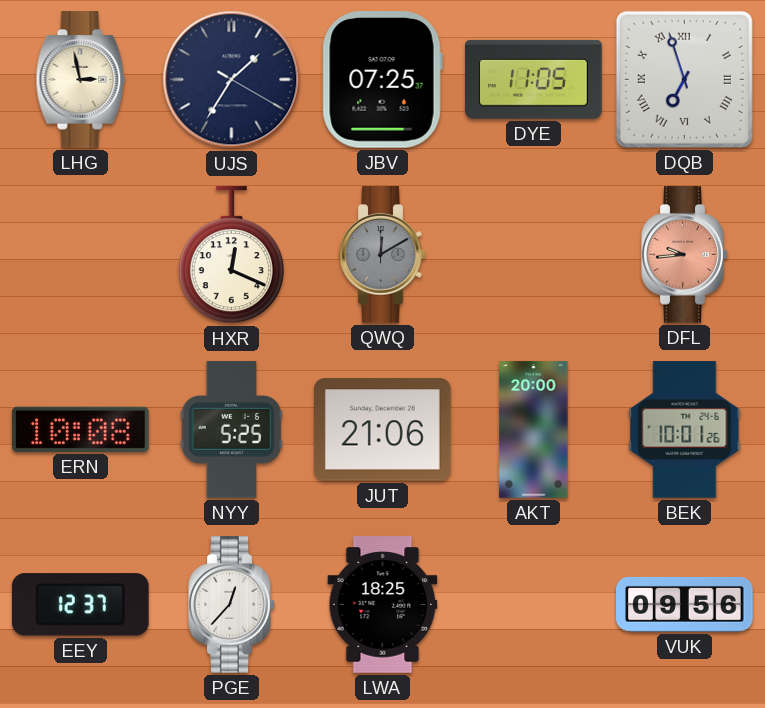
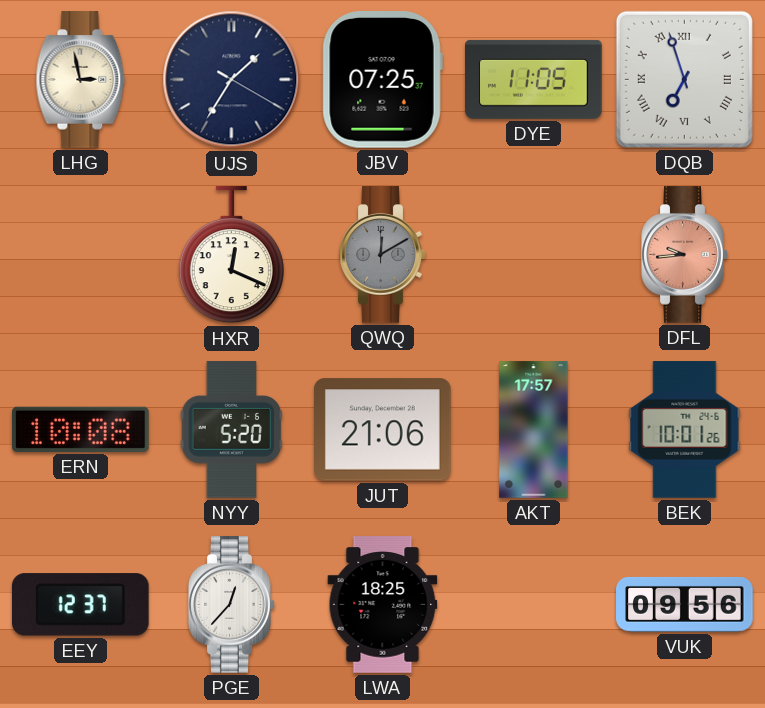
NYY: 5:25 -> 5:20
AKT: 20:00 -> 17:57
